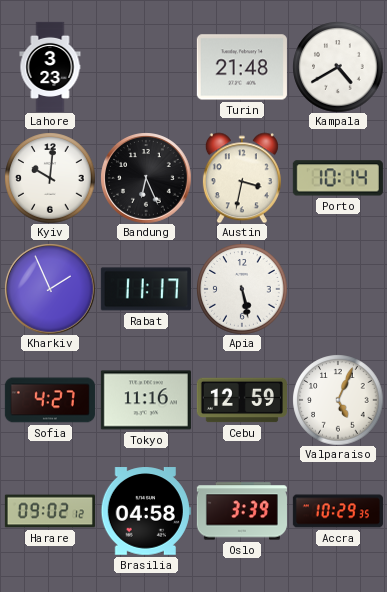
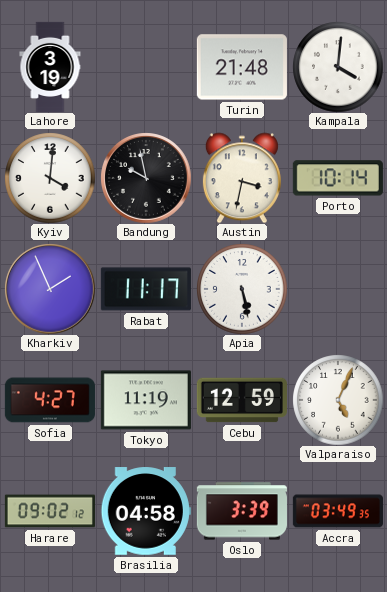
Lahore: 3:23 -> 3:19
Kampala: 4:40 -> 4:01
Kyiv: 10:01 -> 4:01
Bandung: 6:26 -> 9:58
Tokyo: 11:16 -> 11:19
Accra: 10:29 -> 03:49
